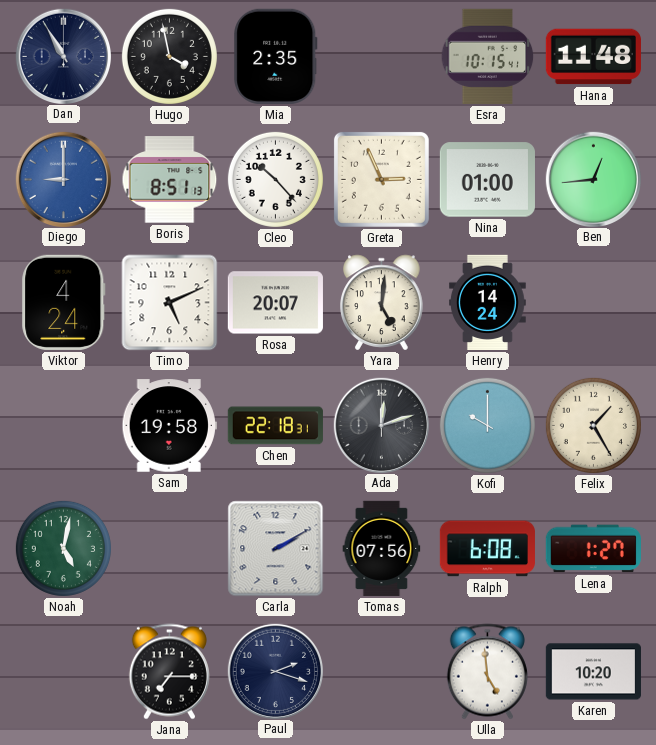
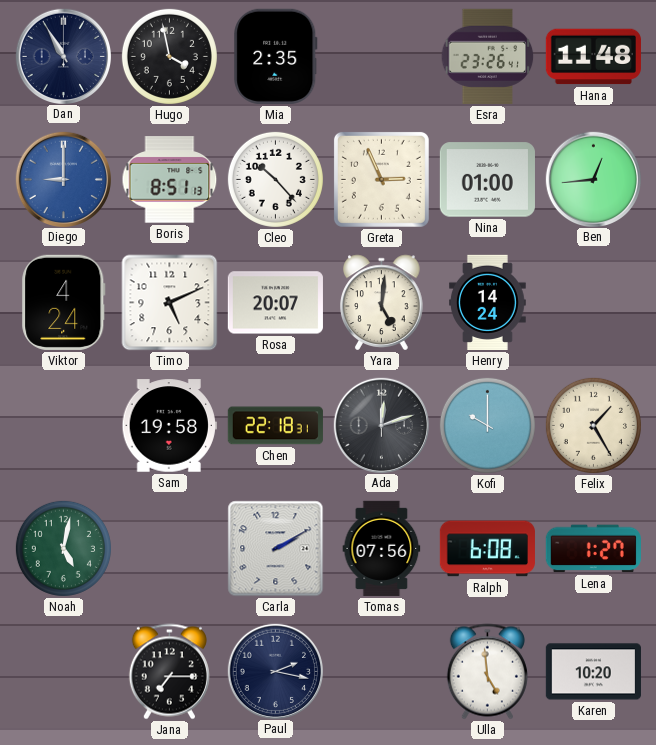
Esra: 10:15 -> 23:26
Paul: 2:18 -> 2:17
